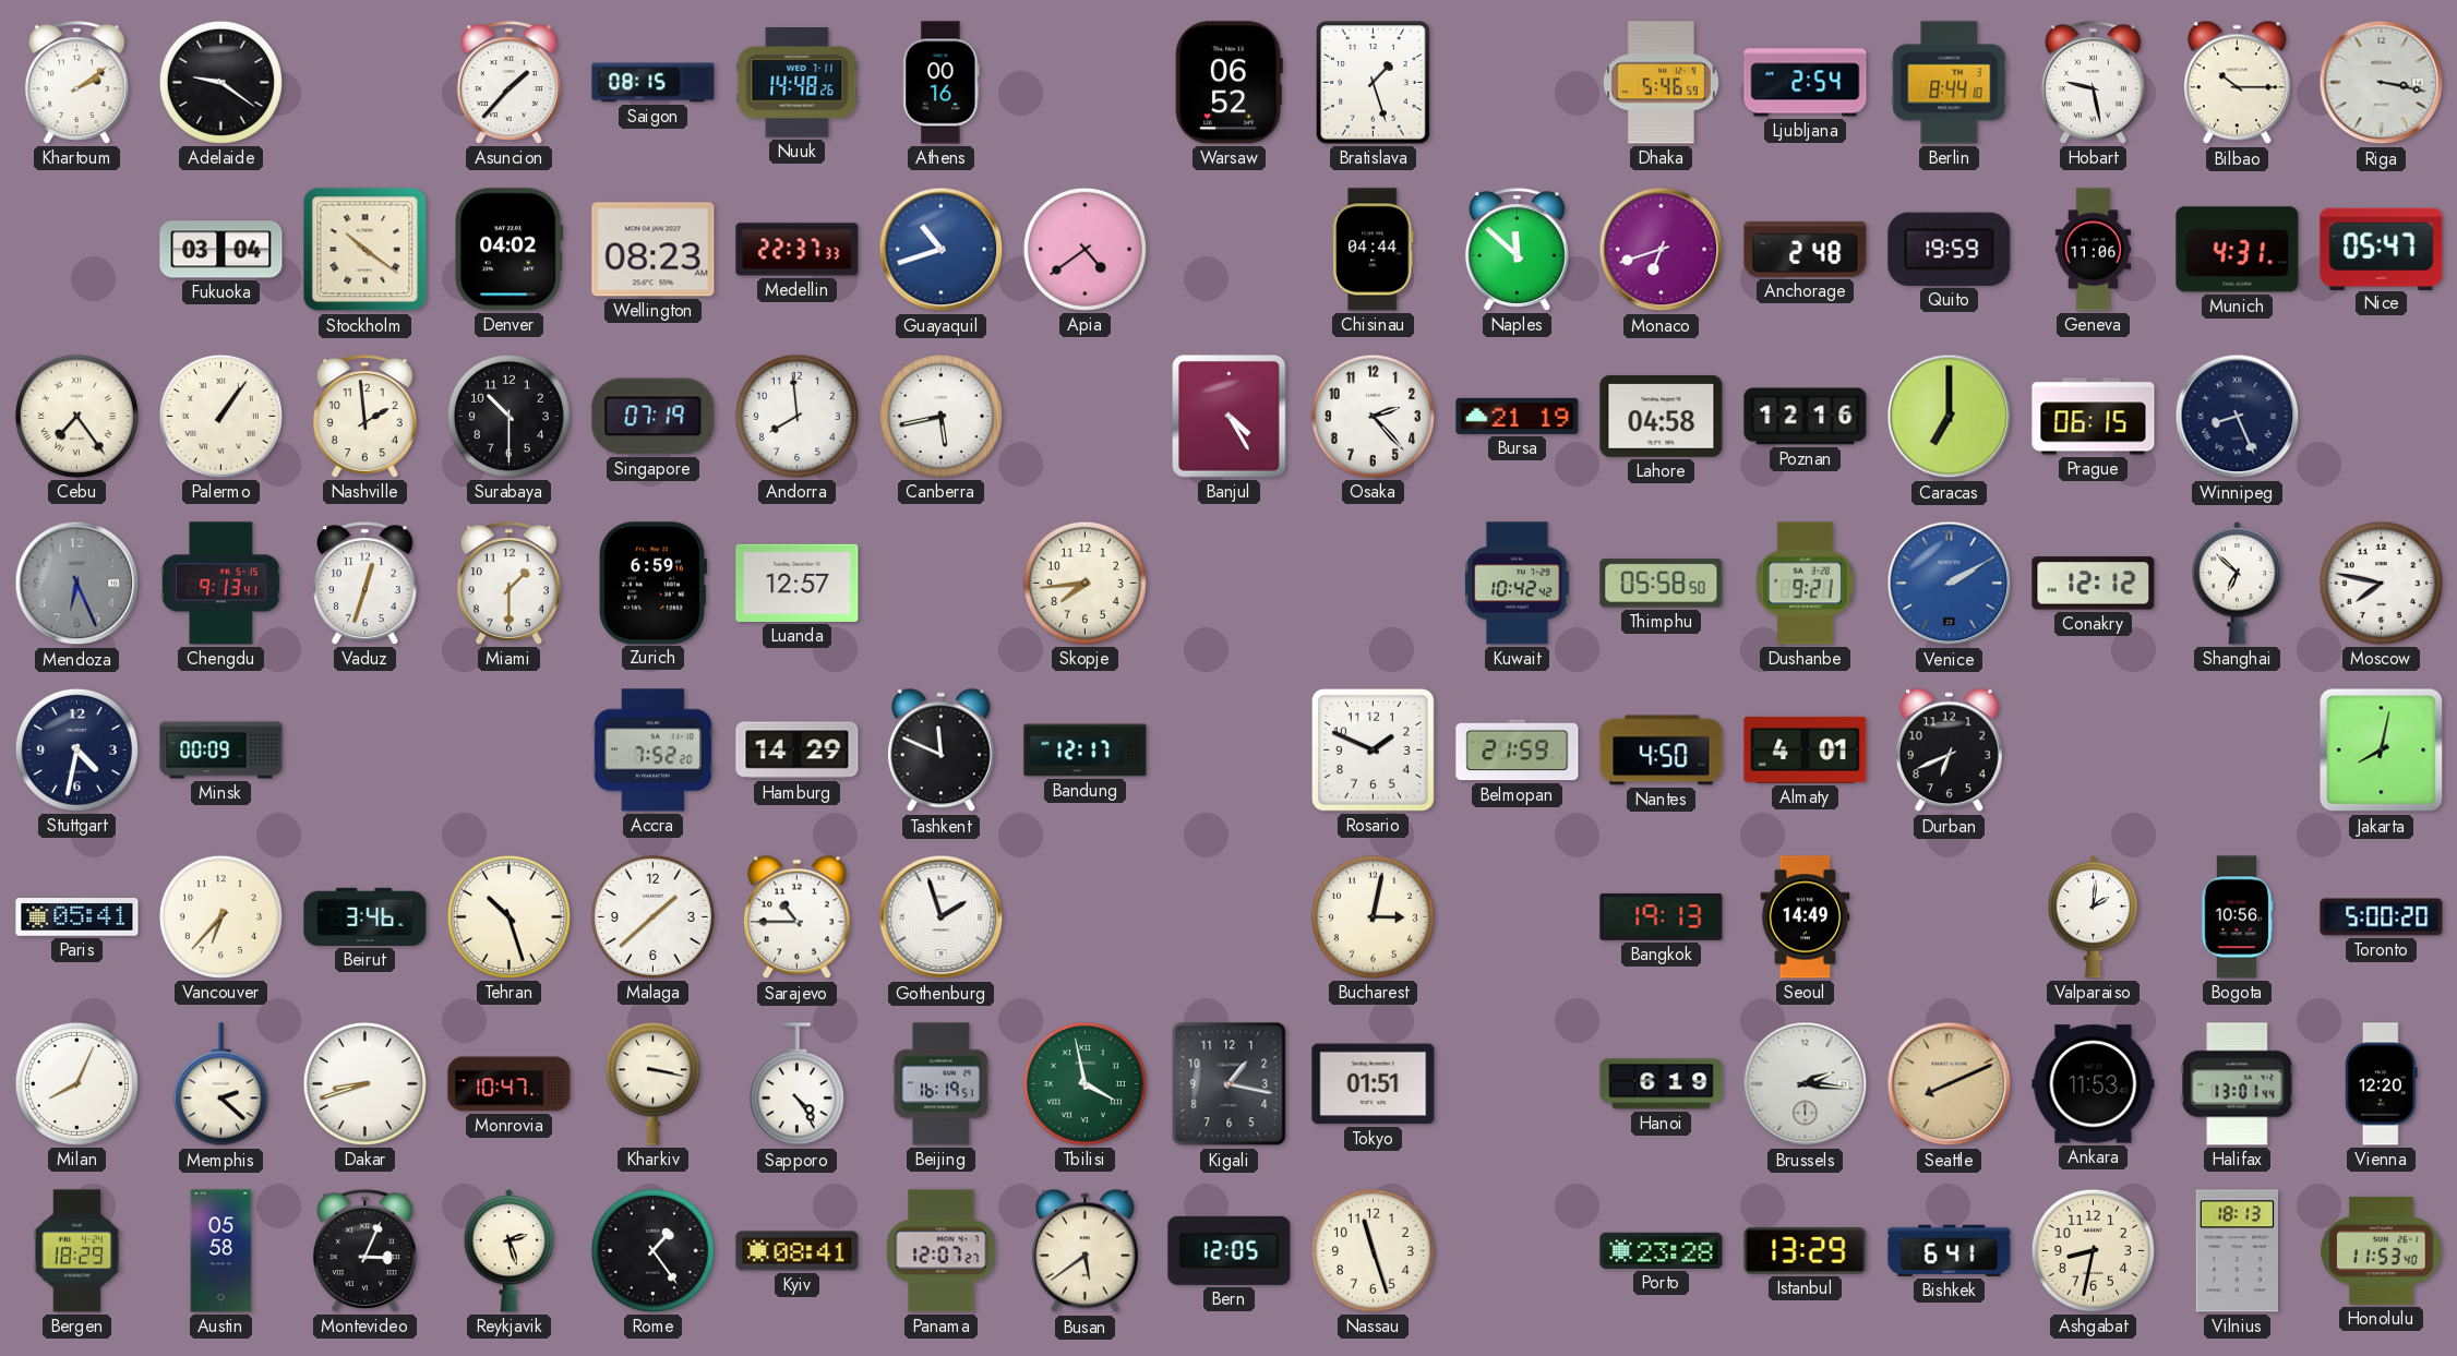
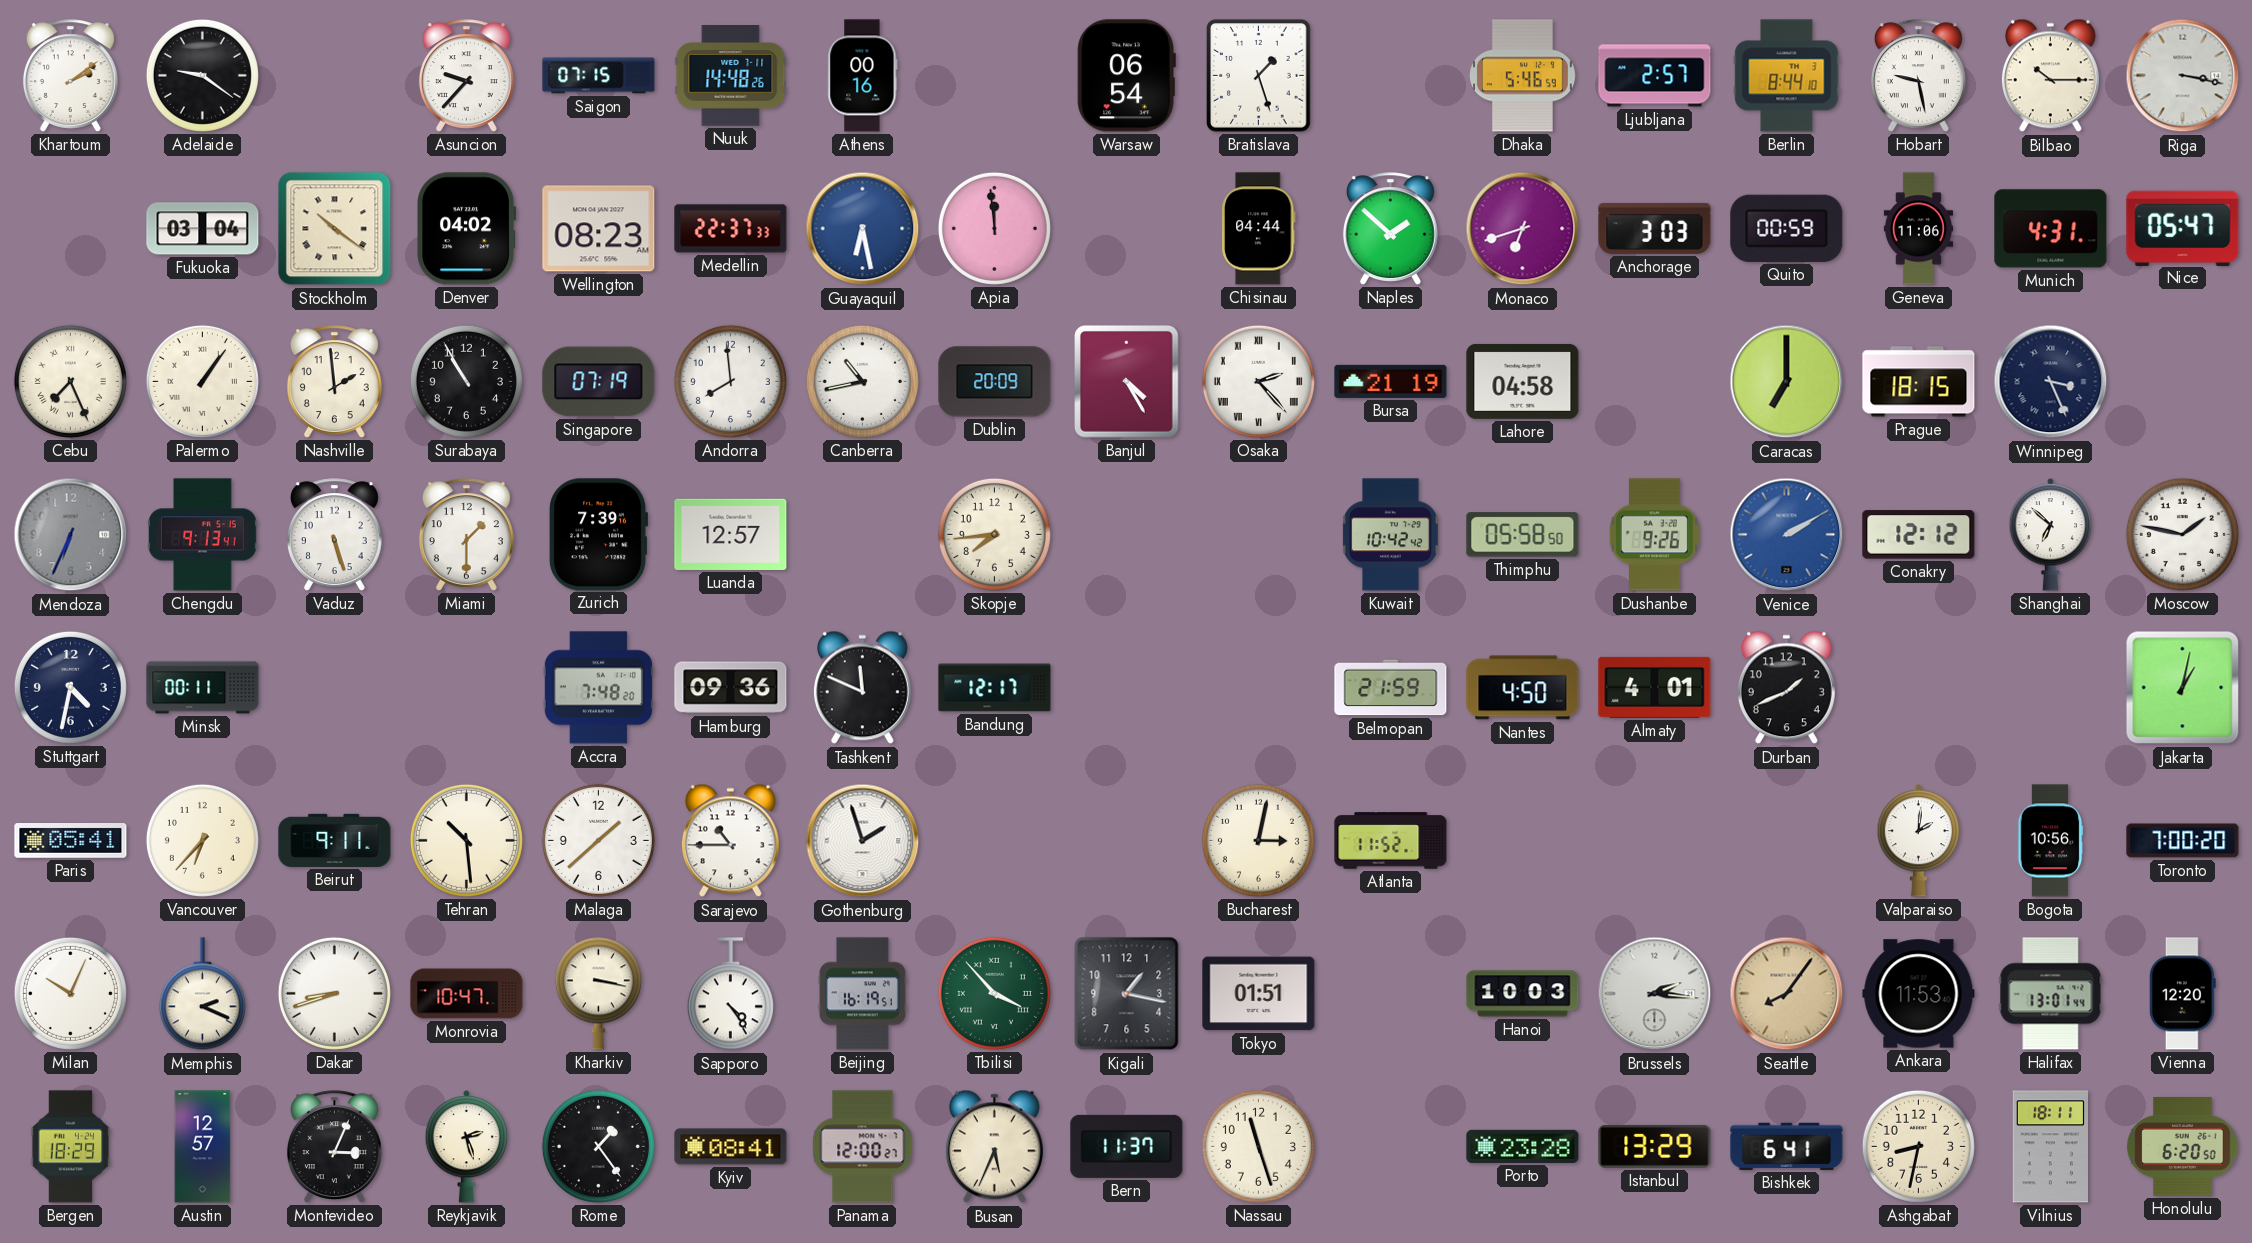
Asuncion: 1:37 -> 9:37
Saigon: 08:15 -> 07:15
Warsaw: 06:52 -> 06:54
Ljubljana: 2:54 -> 2:57
Guayaquil: 10:42 -> 6:28
Apia: 4:39 -> 11:59
Naples: 11:52 -> 1:52
Anchorage: 2:48 -> 3:03
Quito: 19:59 -> 00:59
Cebu: 7:24 -> 7:26
Surabaya: 10:30 -> 10:55
Canberra: 5:43 -> 10:43
Dublin: none -> 20:09
Osaka numerals: Arabic -> Roman
Poznan: 12:16 -> none
Prague: 06:15 -> 18:15
Winnipeg: 8:26 -> 3:26
Mendoza: 6:26 -> 6:34
Vaduz: 12:33 -> 5:27
Zurich: 6:59 -> 7:39
Dushanbe: 9:21 -> 9:26
Moscow: 7:47 -> 1:47
Minsk: 00:09 -> 00:11
Accra: 7:52 -> 7:48
Hamburg: 14:29 -> 09:36
Rosario: 1:49 -> none
Durban: 6:41 -> 1:41
Jakarta: 8:02 -> 1:02
Beirut: 3:46 -> 9:11
Tehran: 10:27 -> 10:29
Atlanta: none -> 11:52
Bangkok: 19:13 -> none
Seoul: 14:49 -> none
Toronto: 5:00 -> 7:00
Milan: 8:04 -> 10:04
Memphis: 2:22 -> 2:19
Tbilisi: 3:58 -> 3:53
Hanoi: 6:19 -> 10:03
Seattle: 8:11 -> 8:06
Austin: 05:58 -> 12:57
Panama: 12:07 -> 12:00
Busan: 5:39 -> 5:34
Bern: 12:05 -> 11:37
Vilnius: 18:13 -> 18:11
Honolulu: 11:53 -> 6:20
